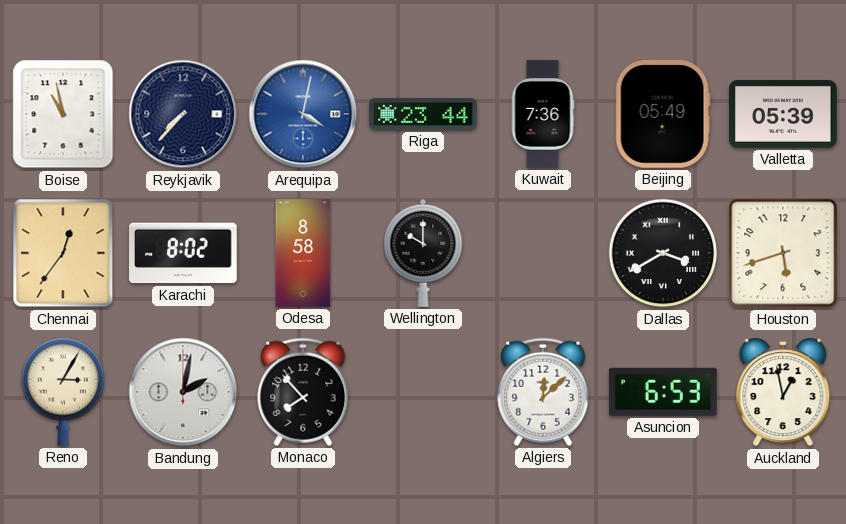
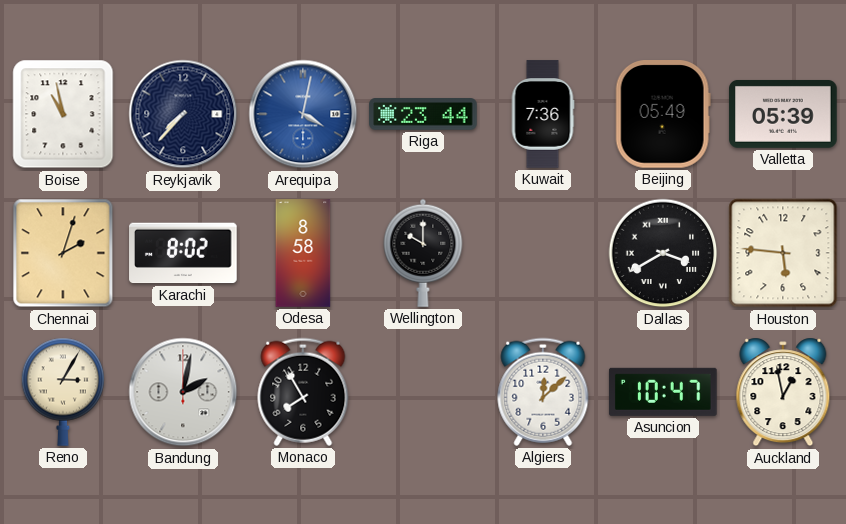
Chennai: 12:36 -> 2:03
Houston: 5:42 -> 5:46
Monaco: 7:53 -> 7:55
Asuncion: 6:53 -> 10:47
